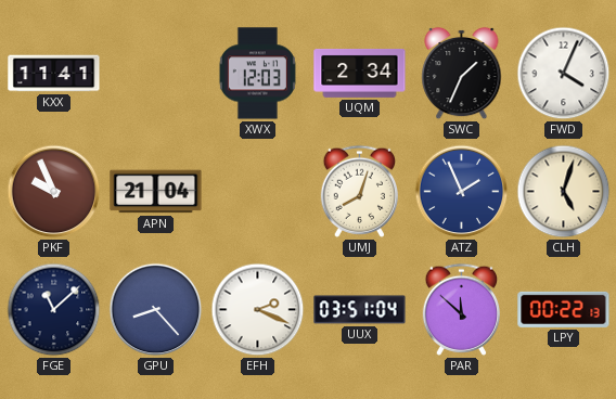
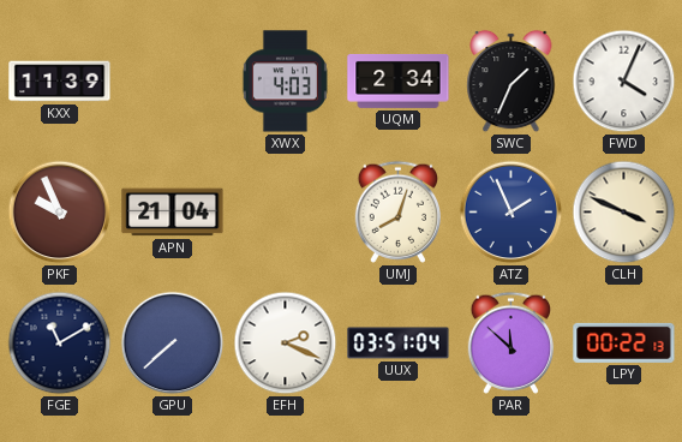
KXX: 11:41 -> 11:39
XWX: 12:03 -> 4:03
CLH: 5:03 -> 3:49
FGE: 11:08 -> 11:10
GPU: 8:23 -> 7:38
